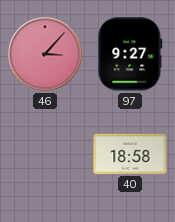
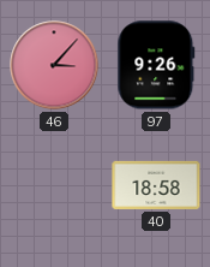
97: 9:27 -> 9:26
